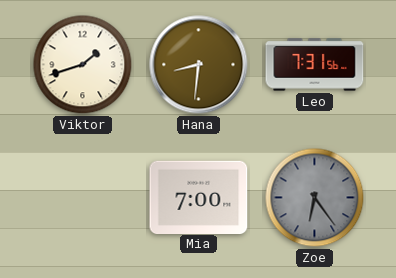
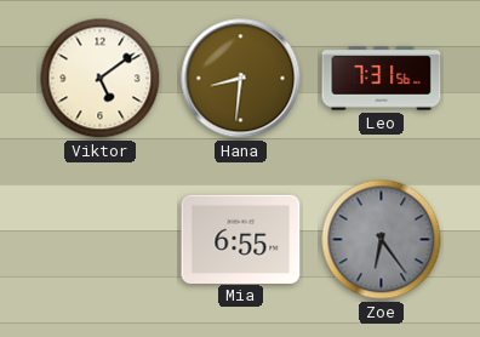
Viktor: 1:42 -> 5:09
Mia: 7:00 -> 6:55
